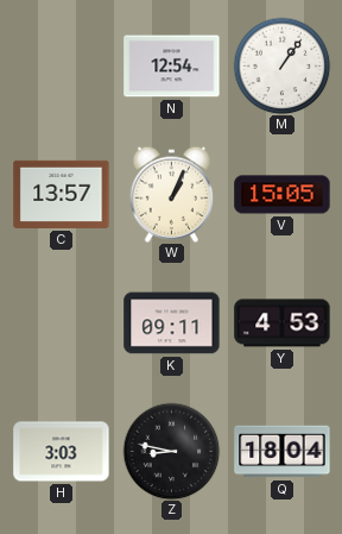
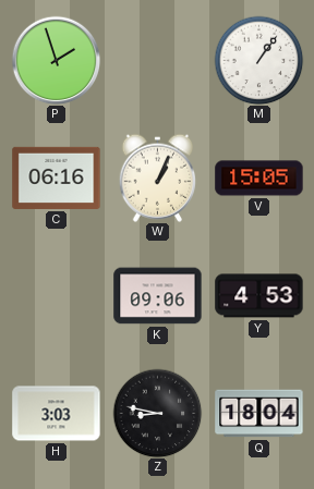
P: none -> 1:57
N: 12:54 -> none
C: 13:57 -> 06:16
K: 09:11 -> 09:06
